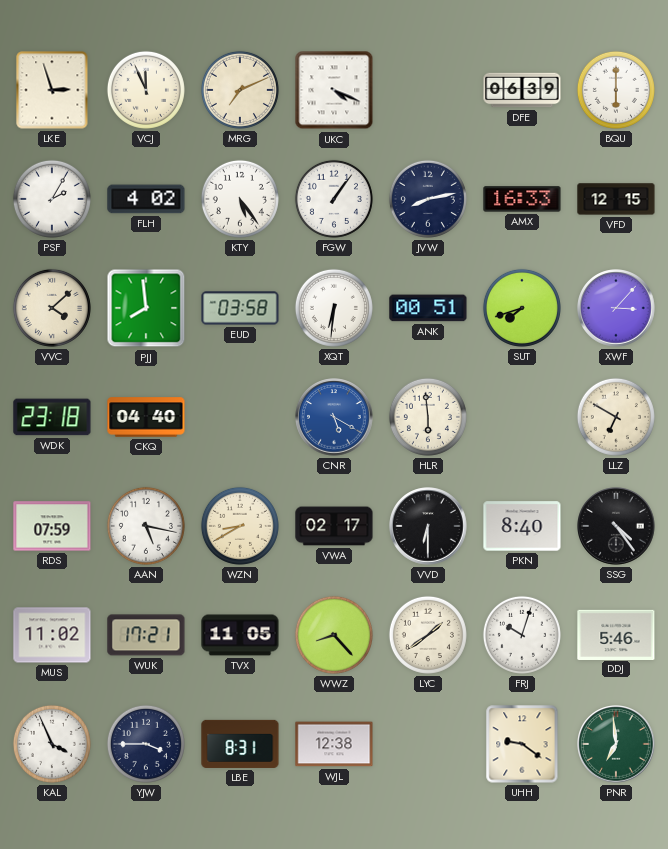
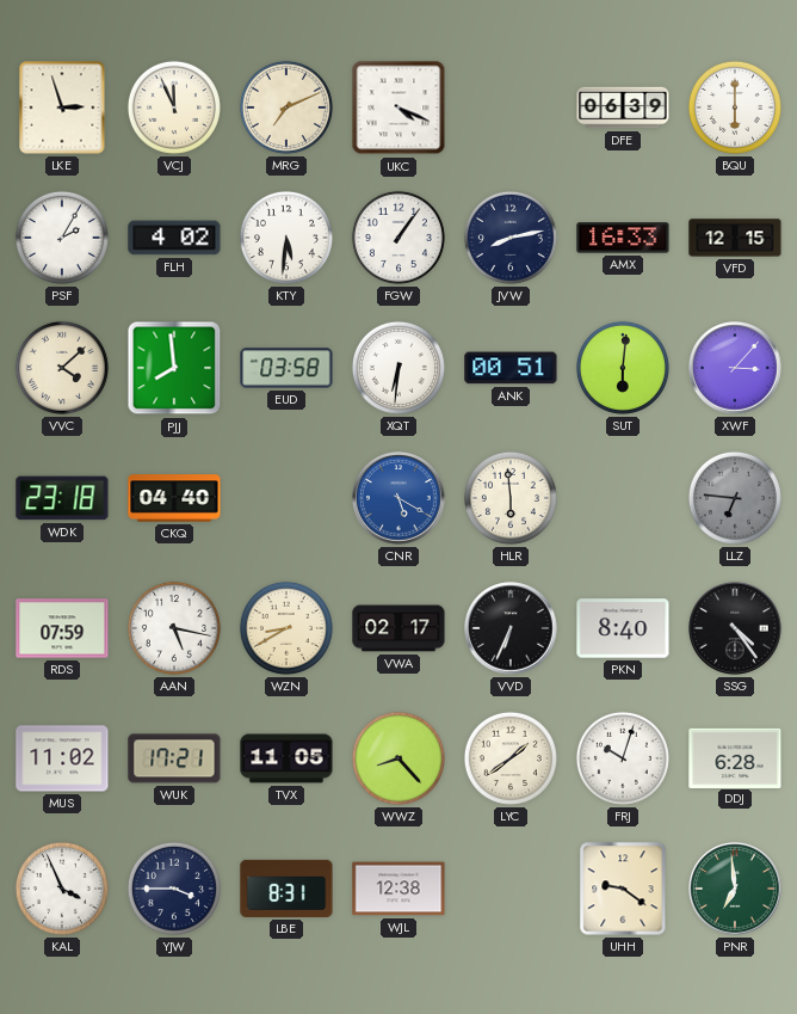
KTY: 5:24 -> 5:31
SUT: 7:42 -> 6:01
LLZ: 6:50 -> 6:46
LLZ dial: cream -> grey
VVD: 6:30 -> 6:34
DDJ: 5:46 -> 6:28
